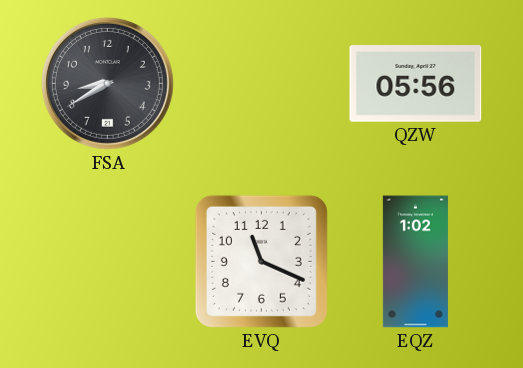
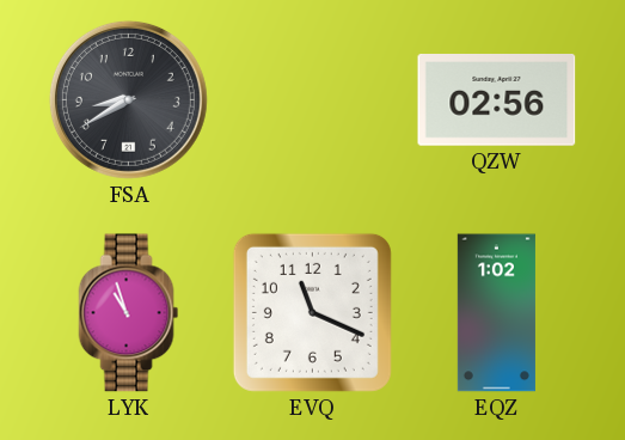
QZW: 05:56 -> 02:56
LYK: none -> 10:57
